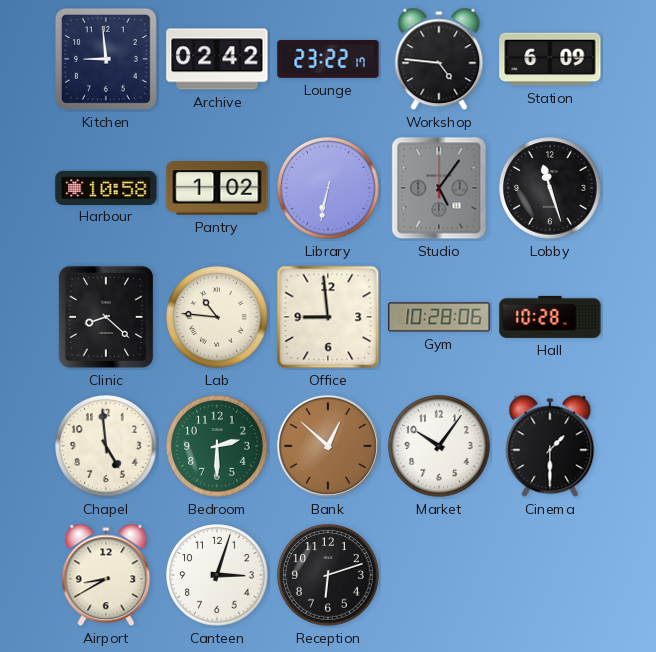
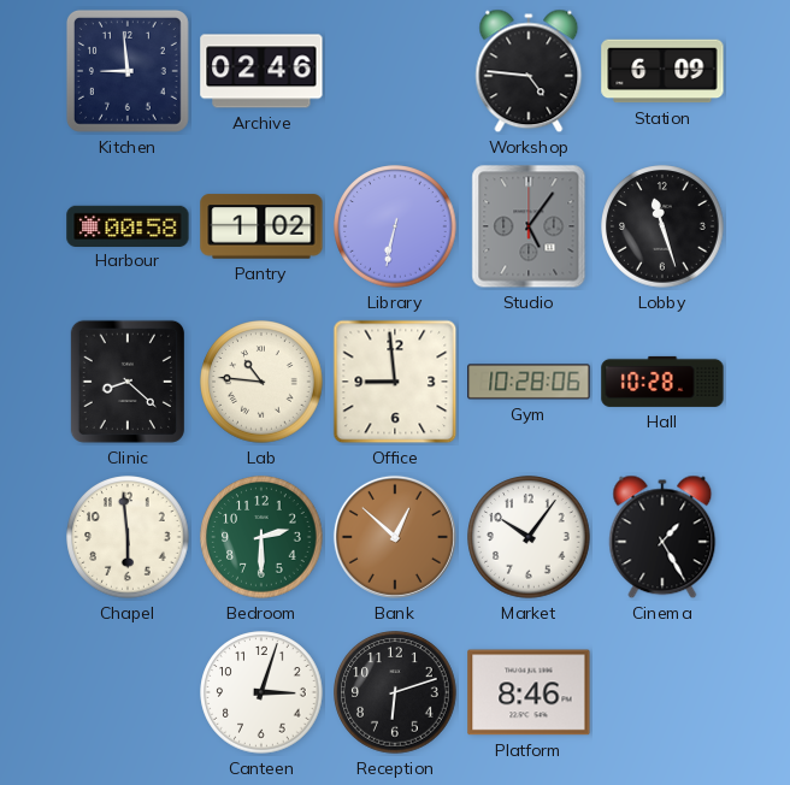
Archive: 02:42 -> 02:46
Lounge: 23:22 -> none
Harbour: 10:58 -> 00:58
Chapel: 4:59 -> 5:59
Cinema: 1:30 -> 1:25
Airport: 8:40 -> none
Platform: none -> 8:46
